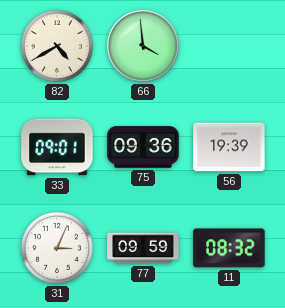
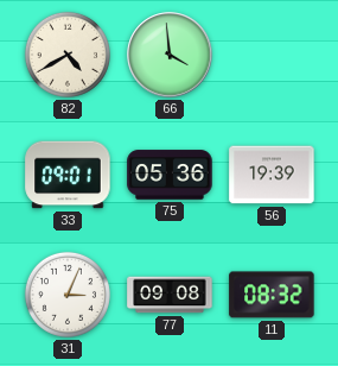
75: 09:36 -> 05:36
77: 09:59 -> 09:08
